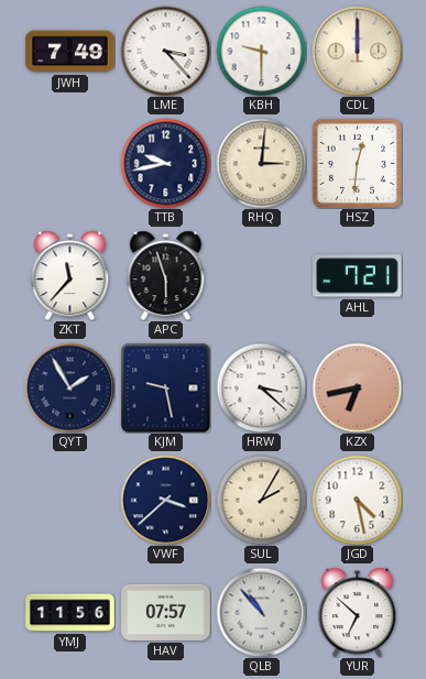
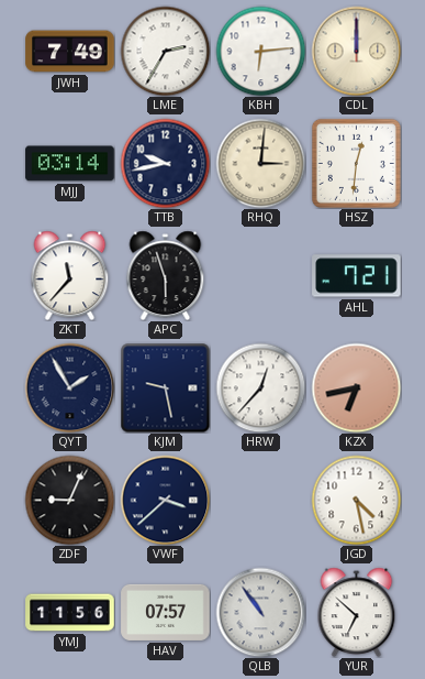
LME: 3:23 -> 2:35
KBH: 9:30 -> 6:14
MJJ: none -> 03:14
HRW: 3:22 -> 12:37
ZDF: none -> 9:04
SUL: 2:05 -> none
QLB: 10:53 -> 10:54
